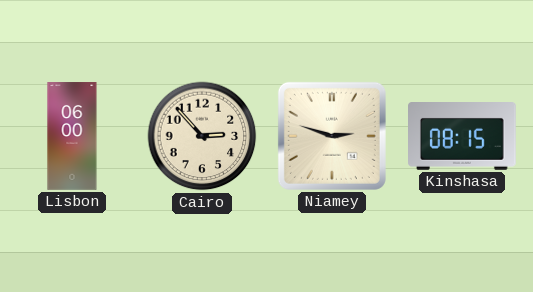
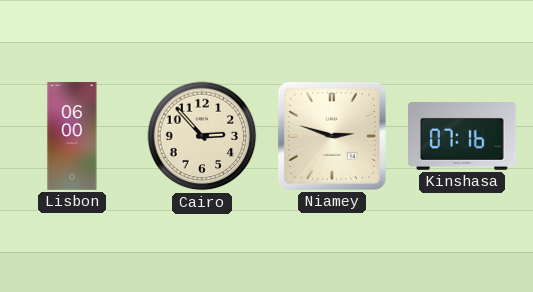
Kinshasa: 08:15 -> 07:16
